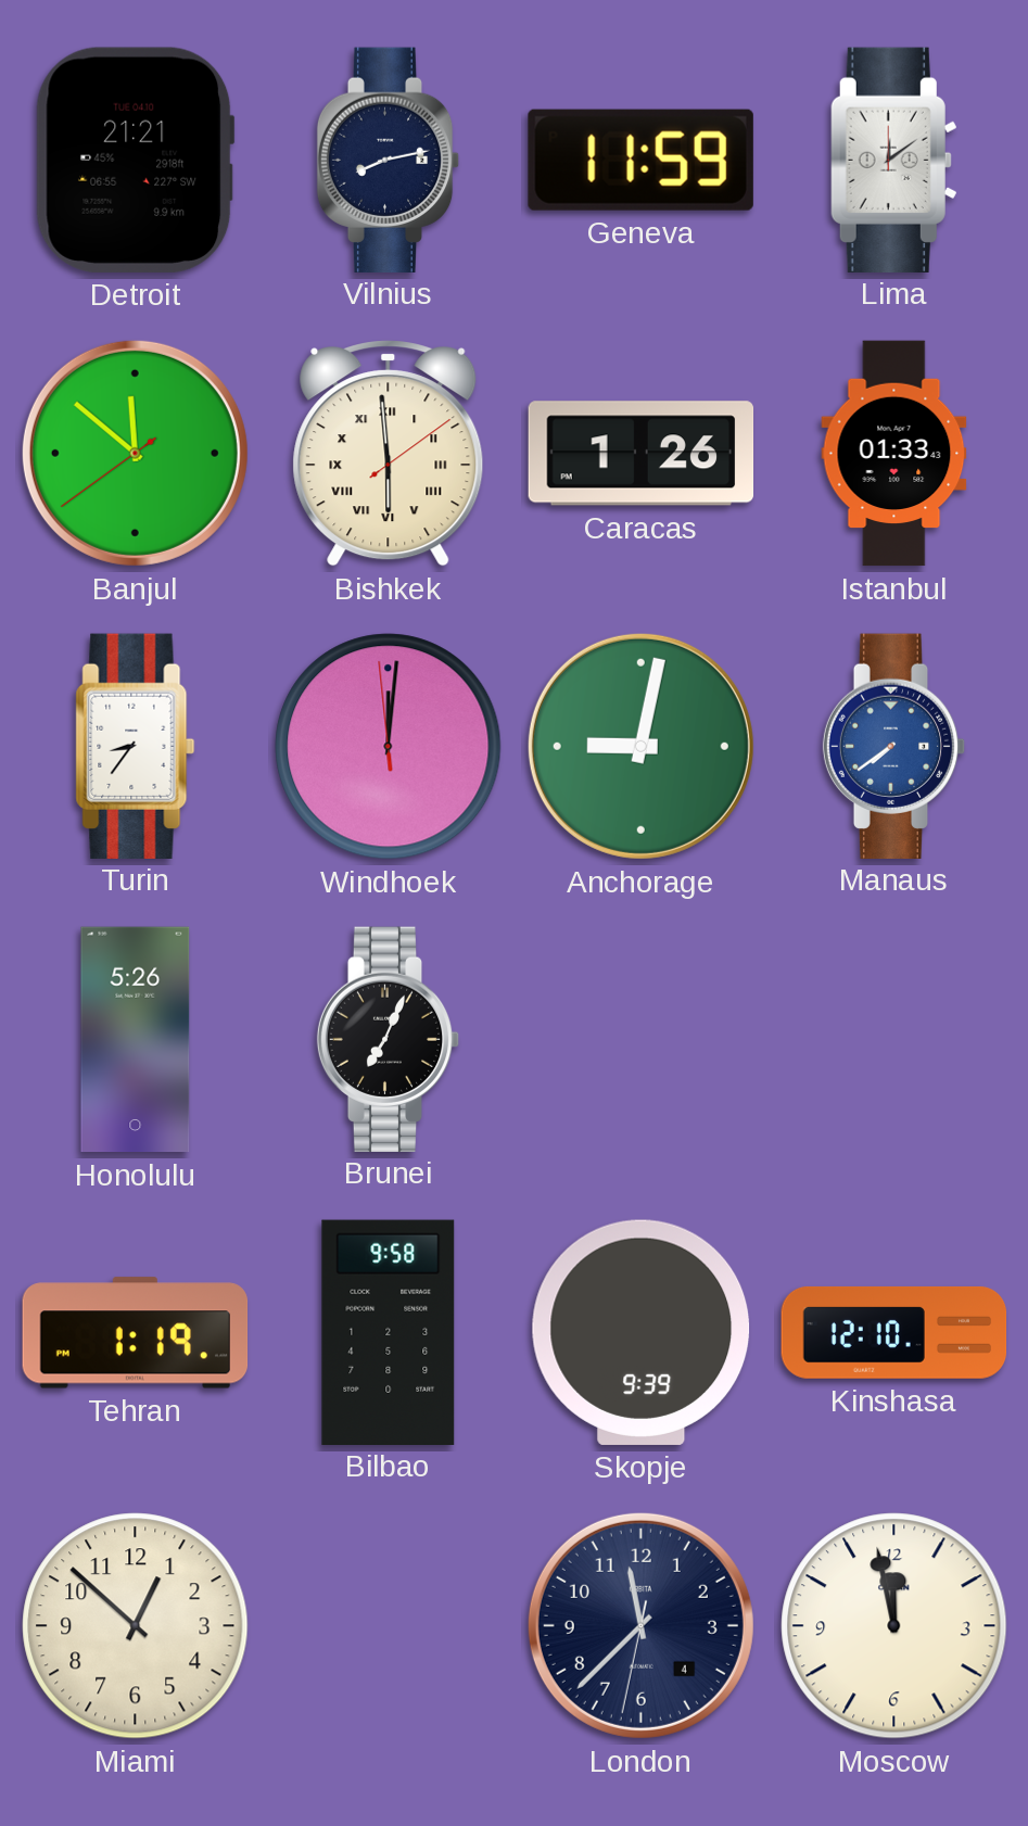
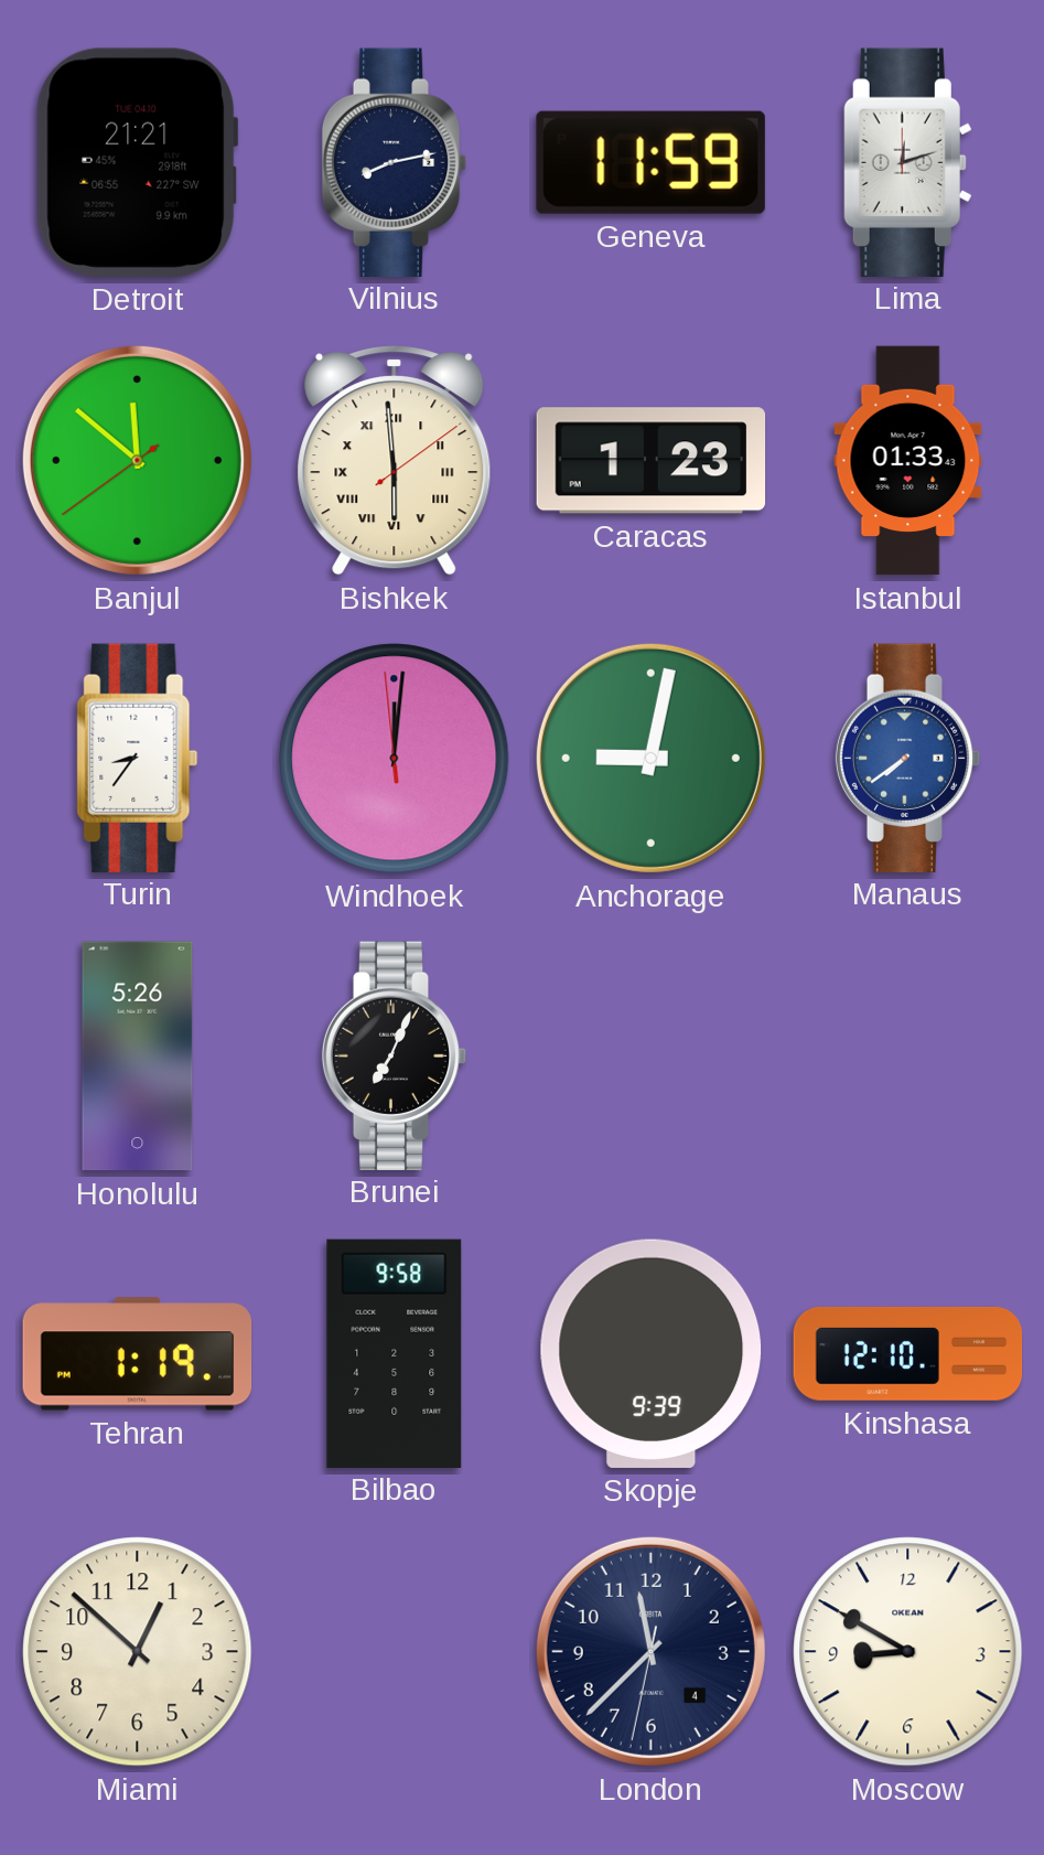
Lima: 12:09 -> 12:12
Caracas: 1:26 -> 1:23
Moscow: 11:58 -> 8:50
